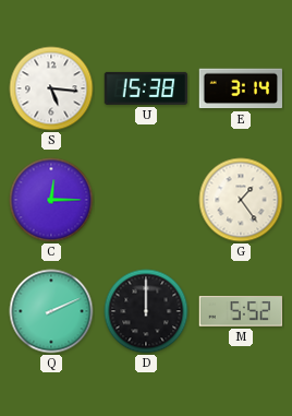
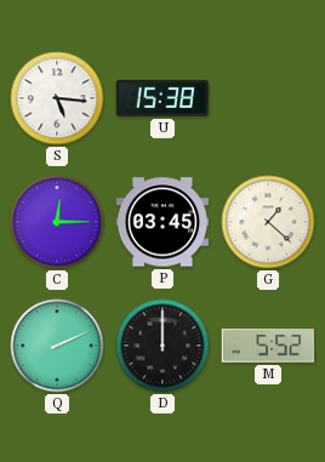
E: 3:14 -> none
P: none -> 03:45
G: 1:24 -> 1:22
